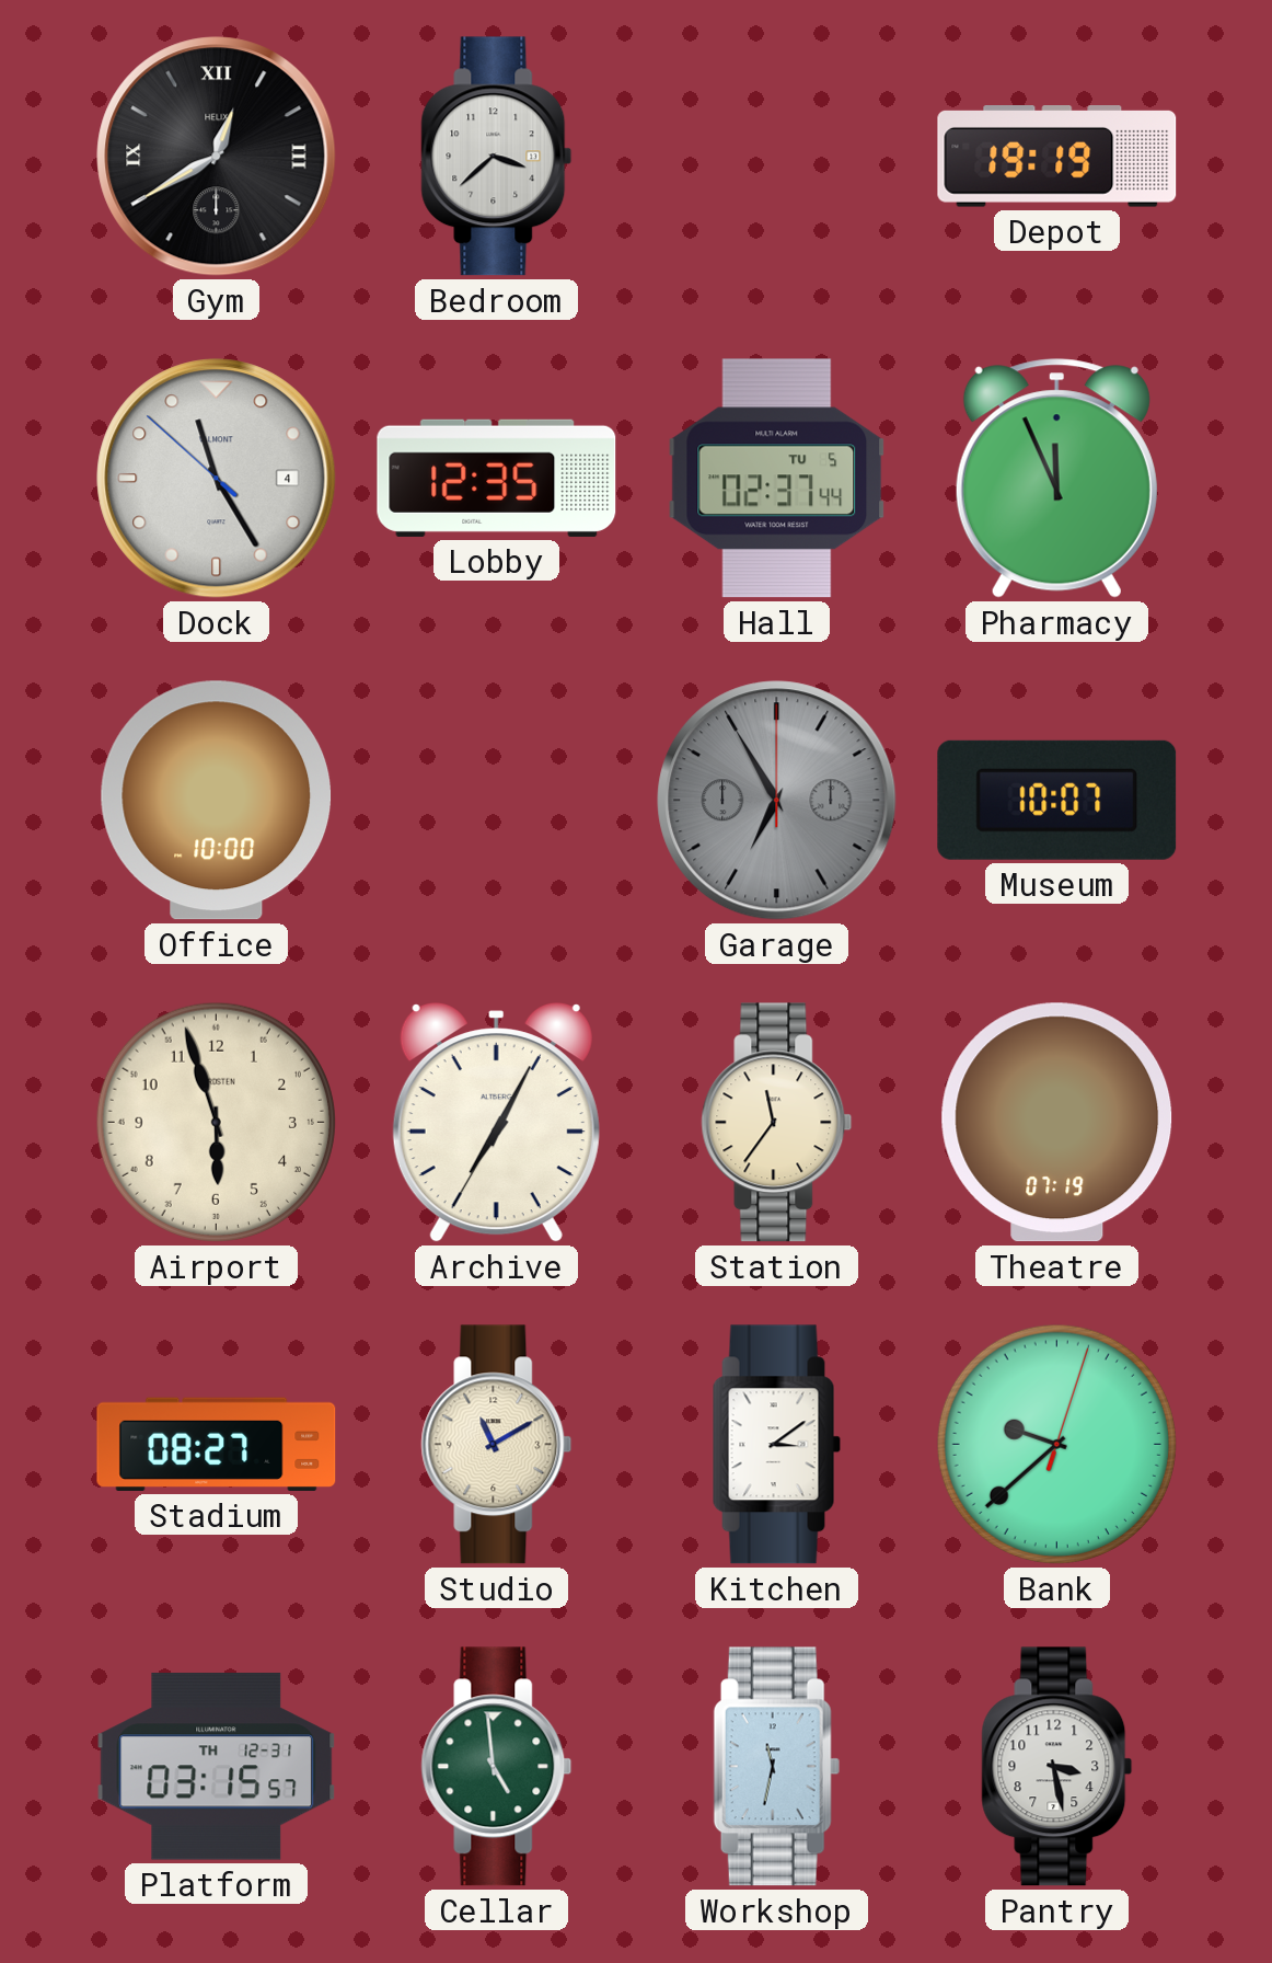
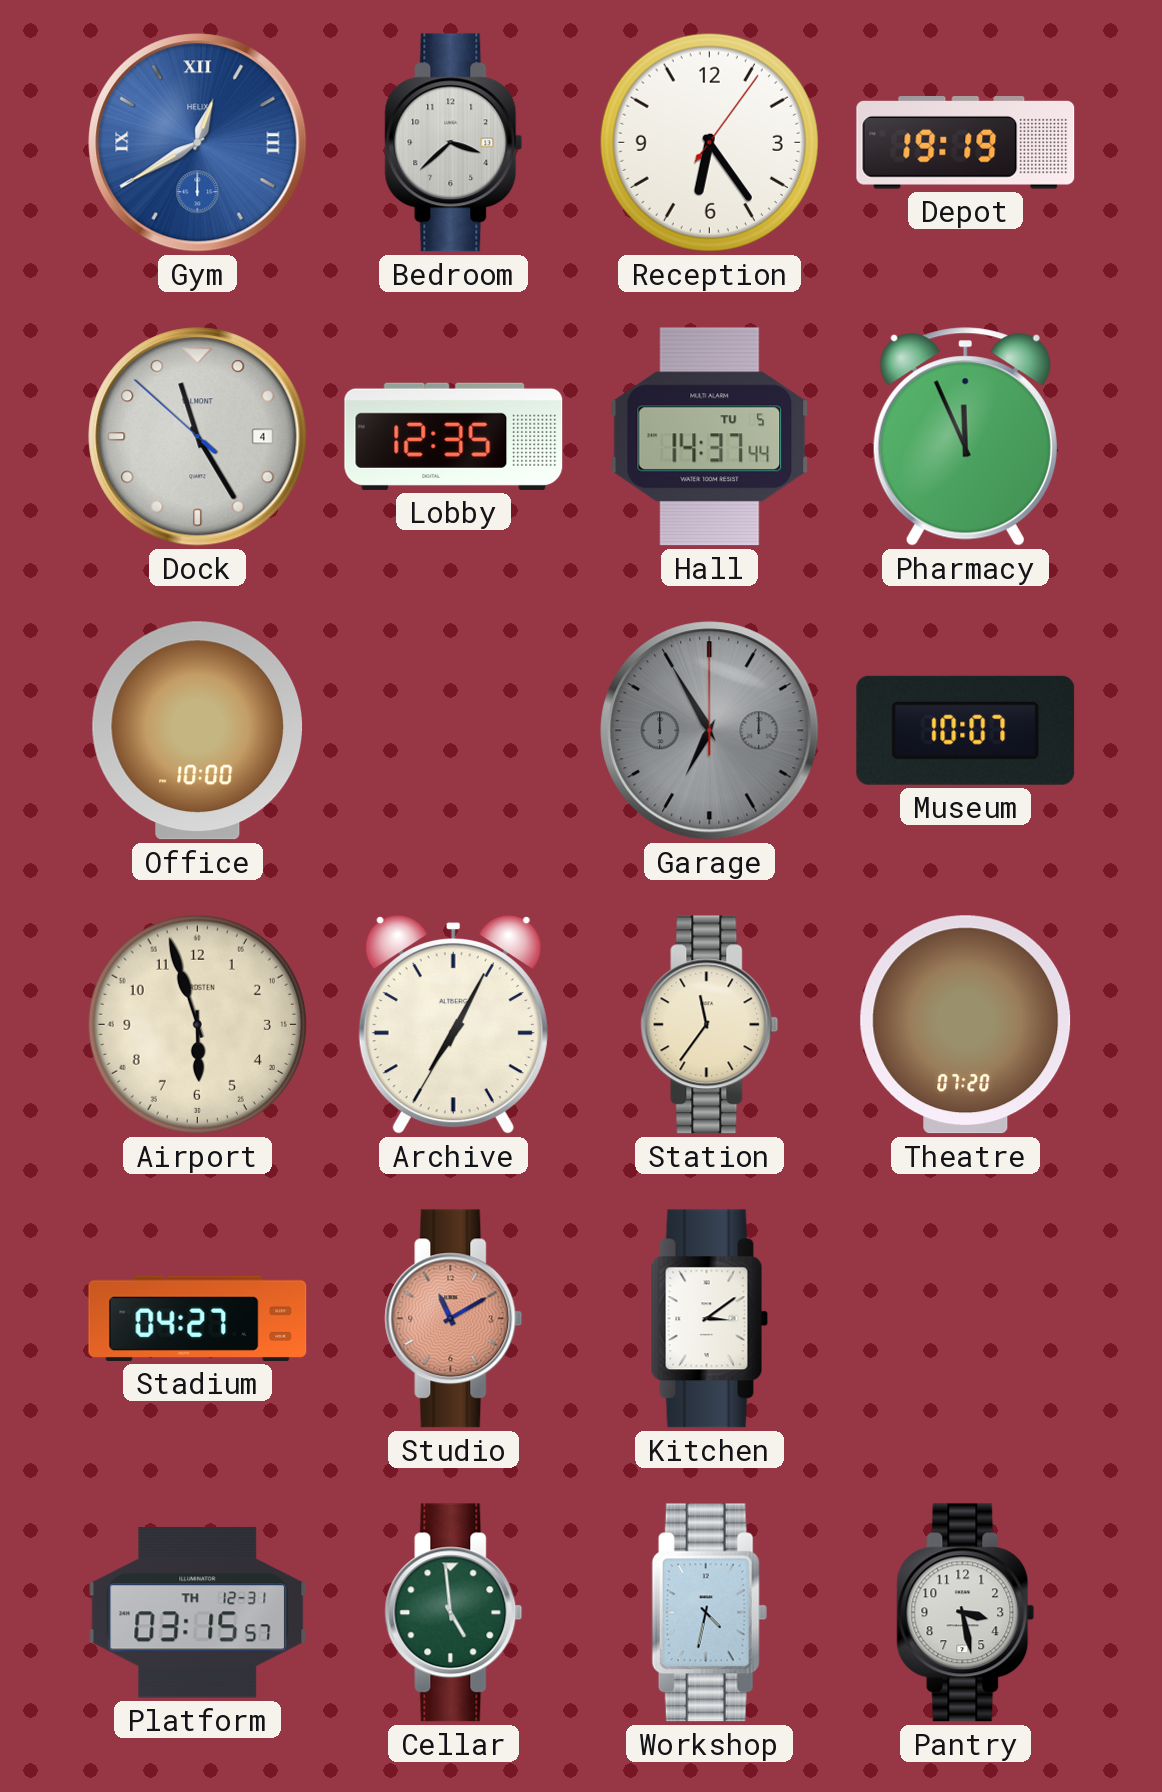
Gym dial: black -> blue
Reception: none -> 6:24
Hall: 02:37 -> 14:37
Theatre: 07:19 -> 07:20
Stadium: 08:27 -> 04:27
Studio dial: cream -> salmon
Bank: 9:38 -> none
Workshop: 11:32 -> 4:32
